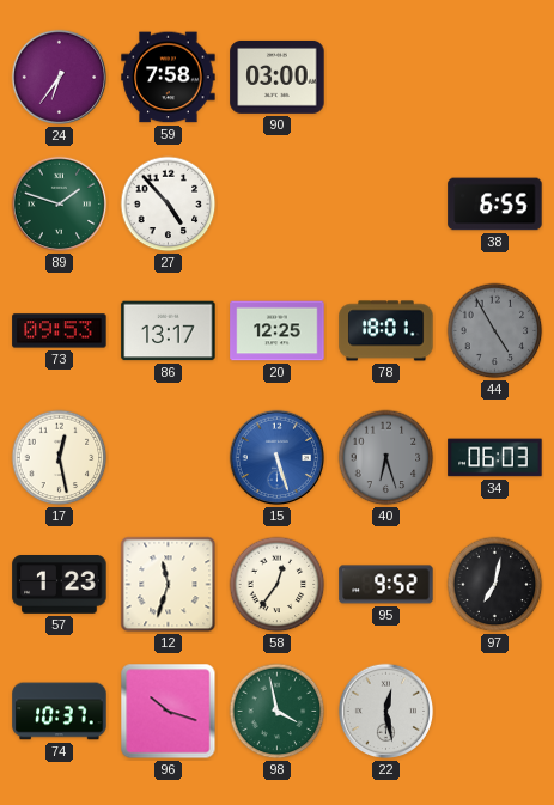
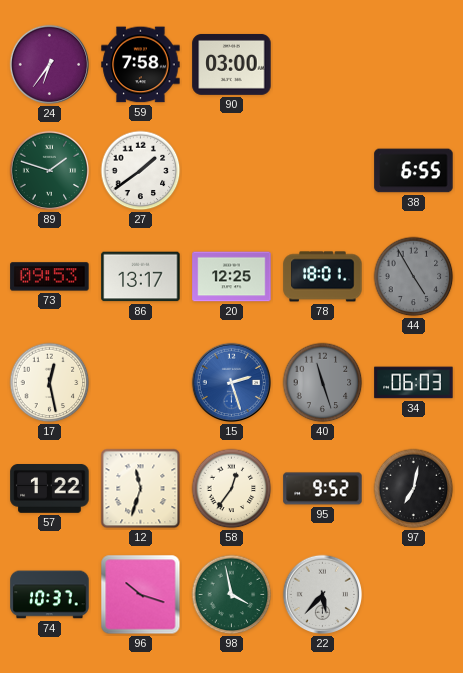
27: 4:53 -> 1:39
15: 5:27 -> 2:27
40: 6:27 -> 11:27
57: 1:23 -> 1:22
22: 12:28 -> 5:37
